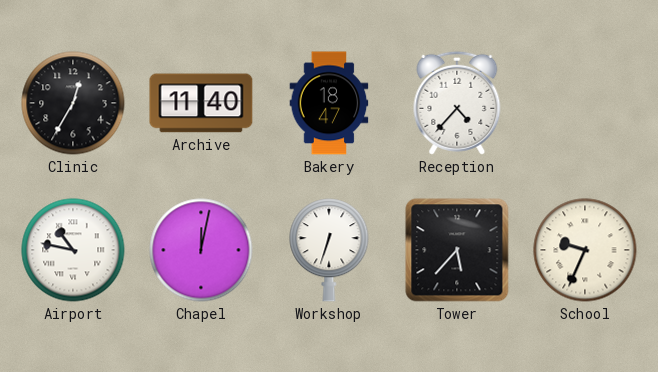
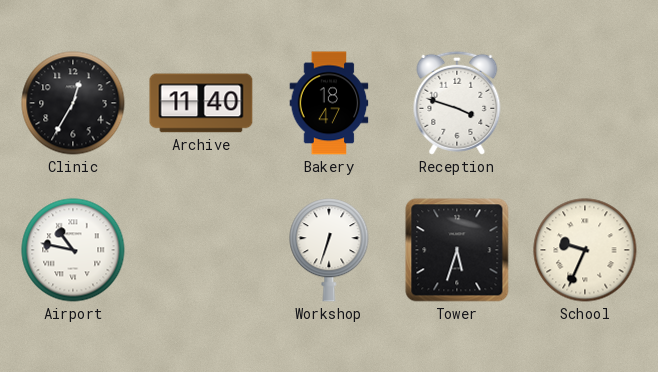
Reception: 4:37 -> 3:48
Chapel: 12:02 -> none
Tower: 5:37 -> 5:33
